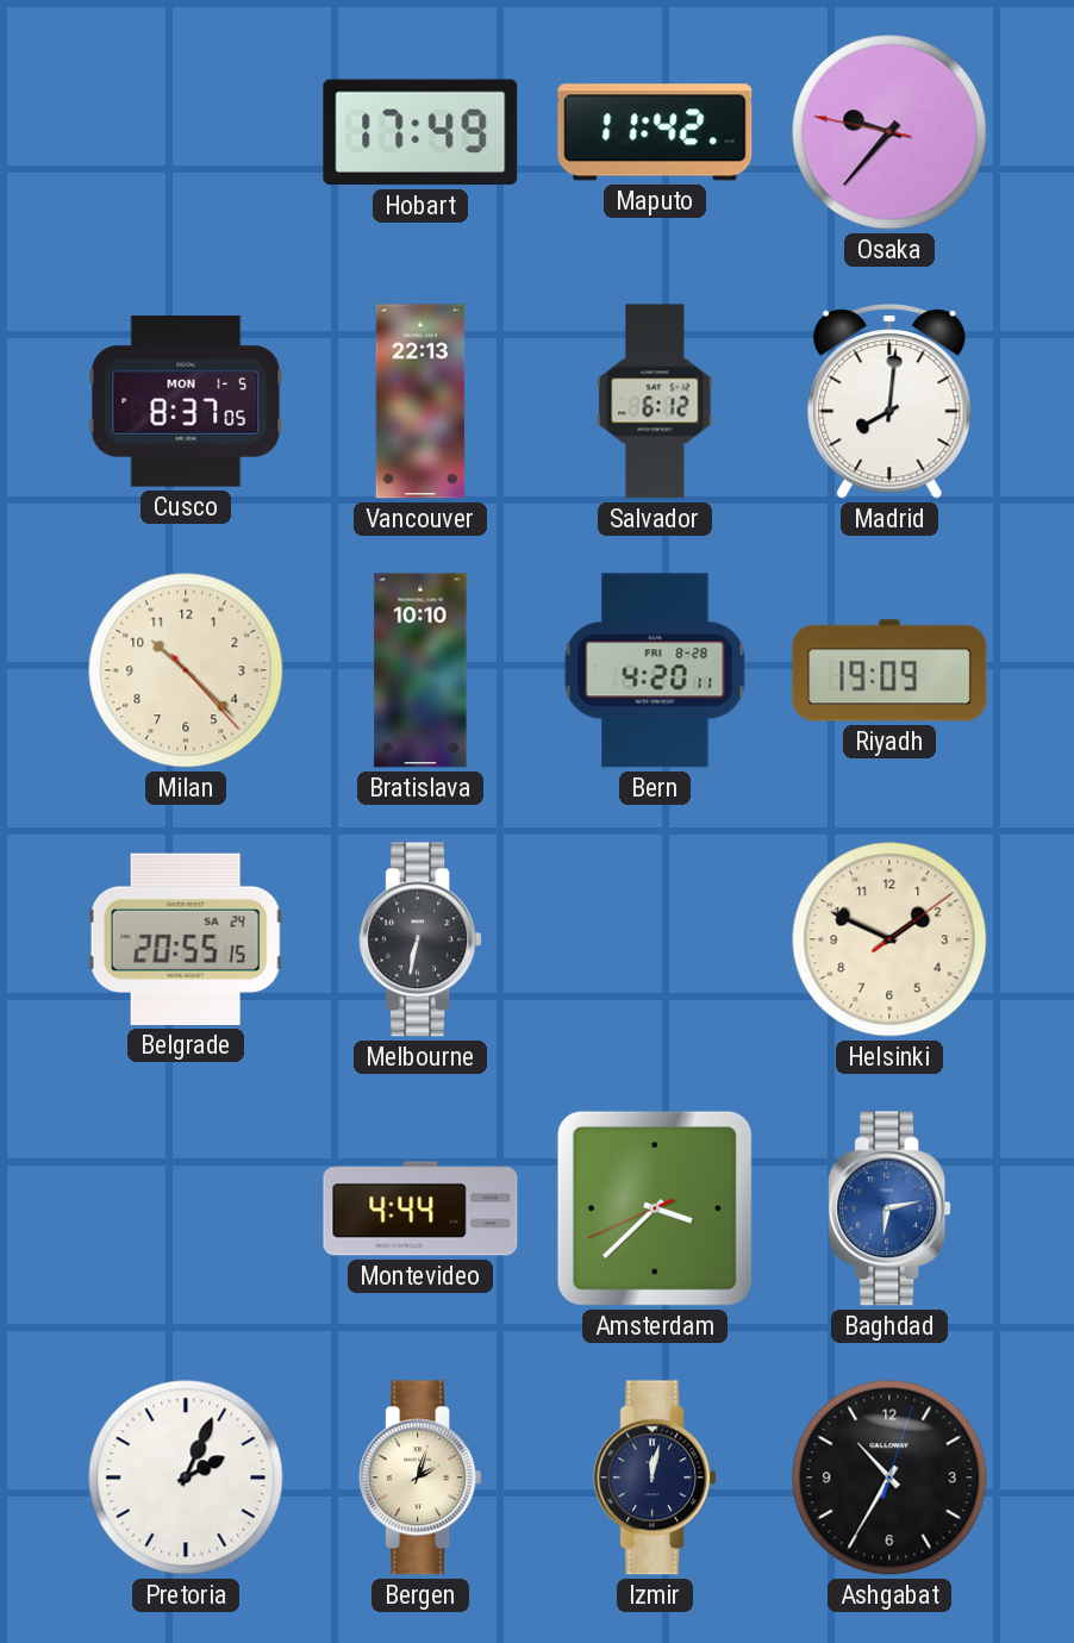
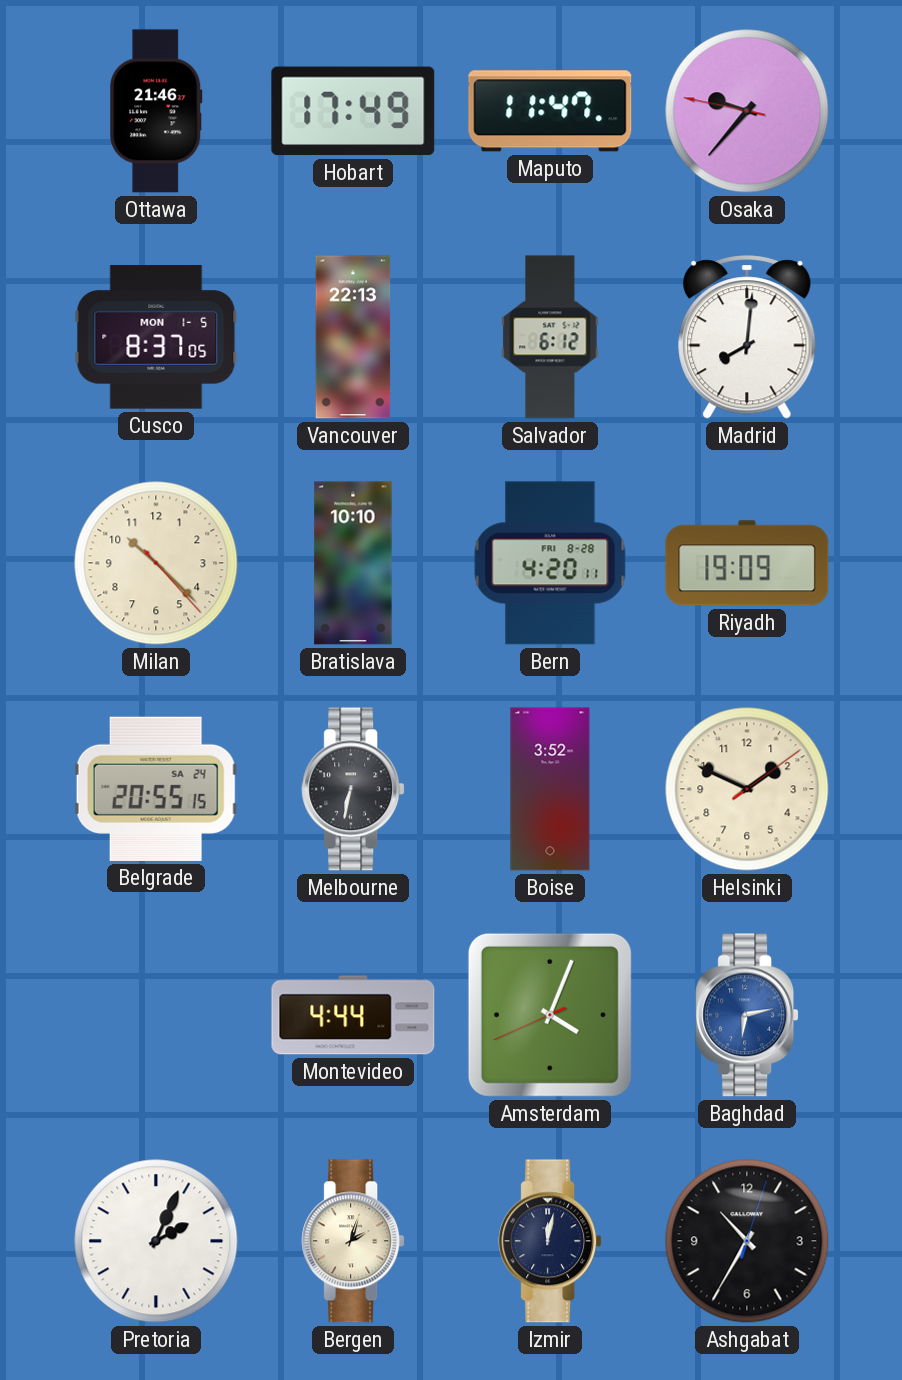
Ottawa: none -> 21:46
Maputo: 11:42 -> 11:47
Boise: none -> 3:52
Amsterdam: 3:37 -> 4:03
